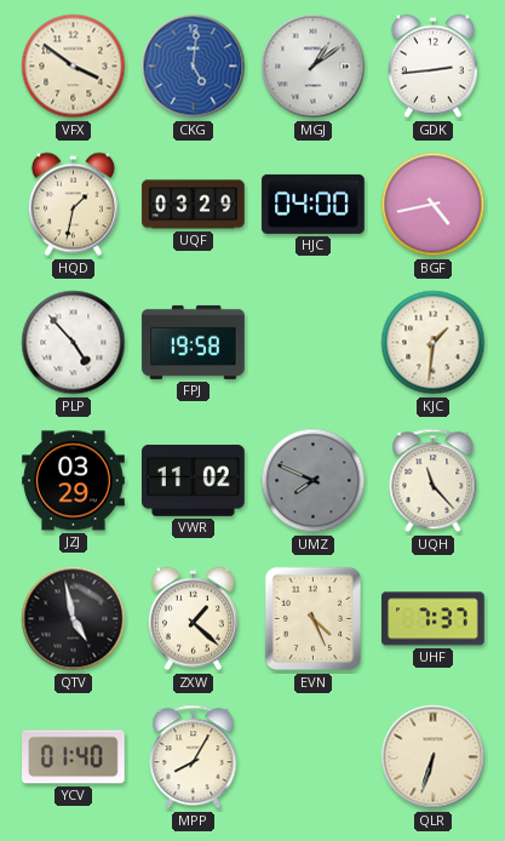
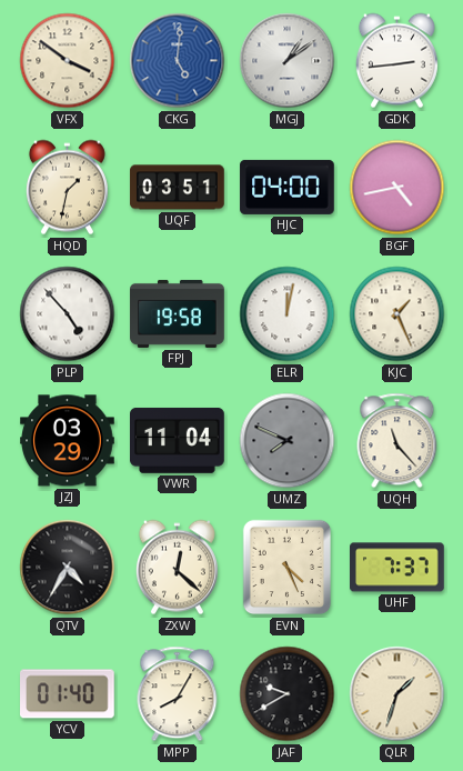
UQF: 03:29 -> 03:51
ELR: none -> 12:02
KJC: 1:31 -> 1:26
VWR: 11:02 -> 11:04
QTV: 4:58 -> 4:35
ZXW: 1:22 -> 12:22
JAF: none -> 9:40
QLR: 6:33 -> 1:33
